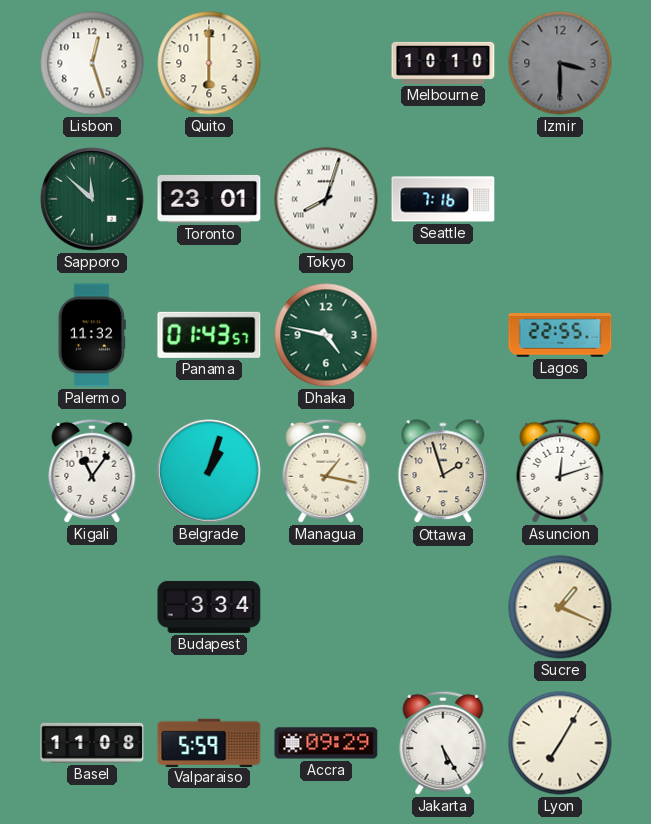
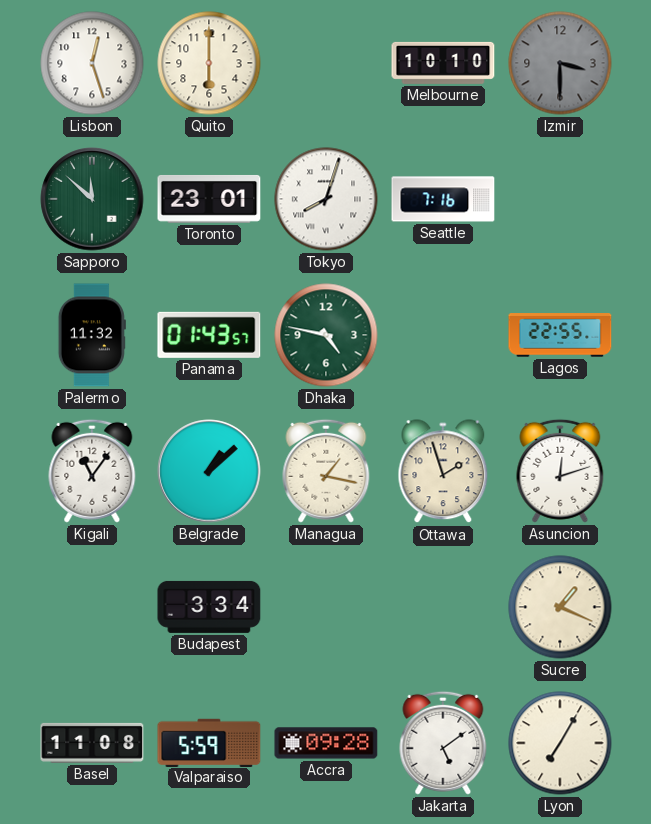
Belgrade: 1:03 -> 1:08
Accra: 09:29 -> 09:28
Jakarta: 5:25 -> 5:09
